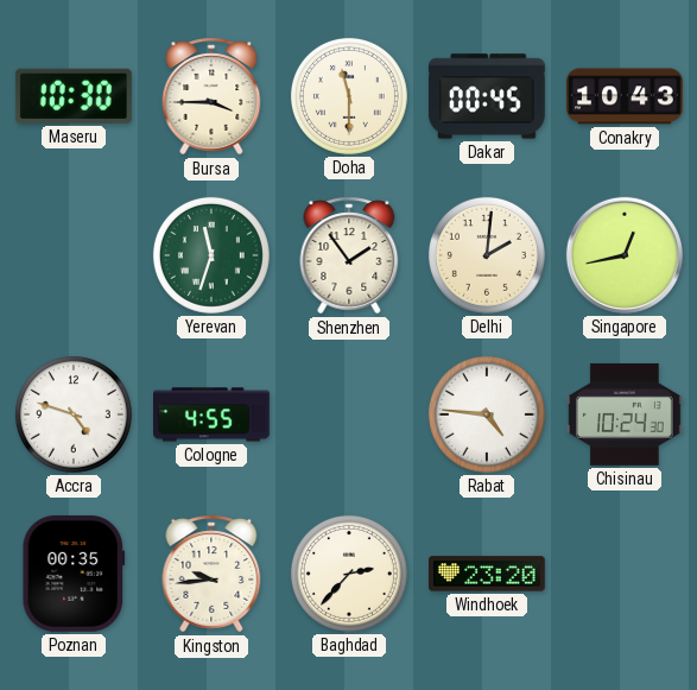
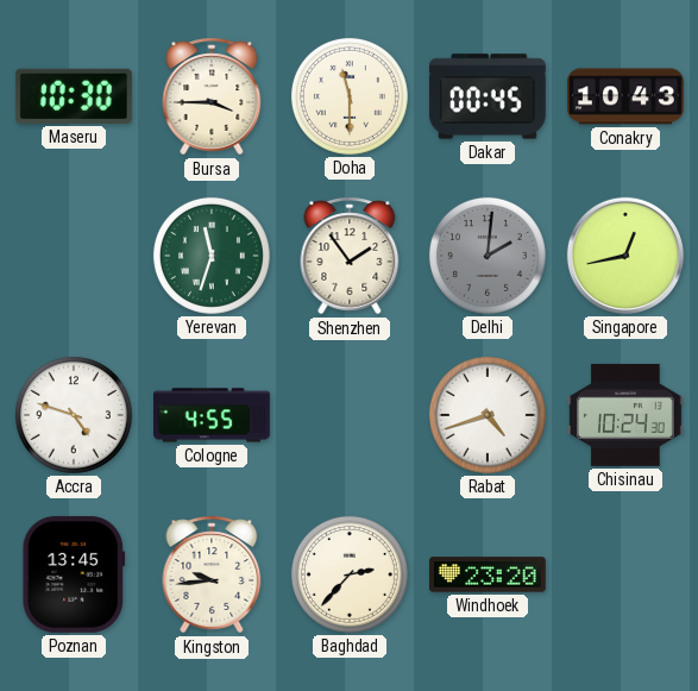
Delhi dial: cream -> grey
Rabat: 4:46 -> 4:42
Poznan: 00:35 -> 13:45
